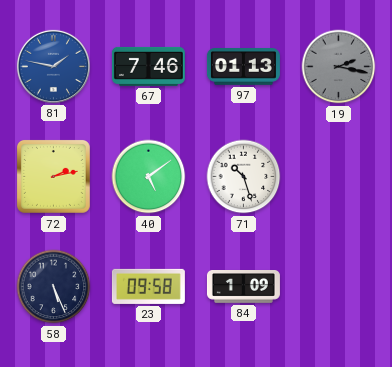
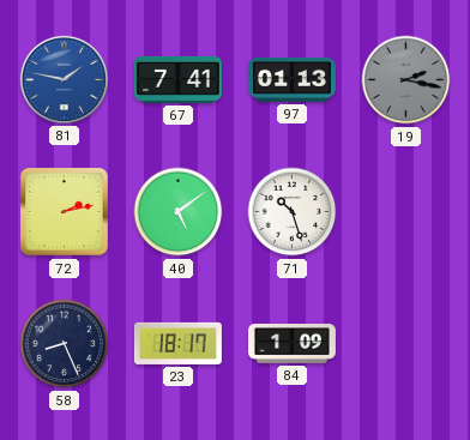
67: 7:46 -> 7:41
58: 5:26 -> 8:26
23: 09:58 -> 18:17
